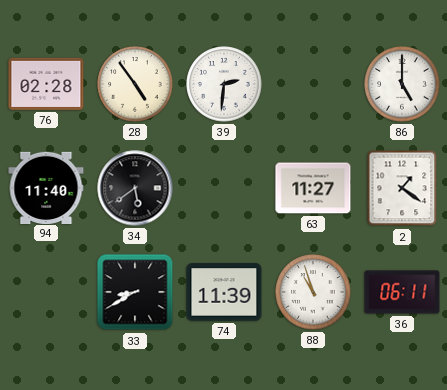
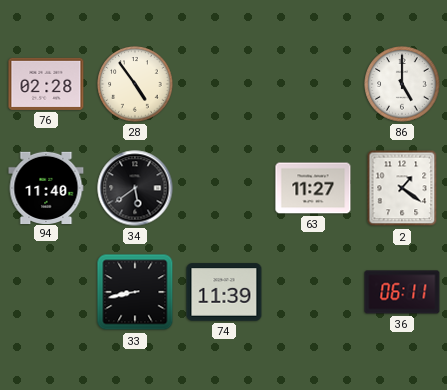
39: 2:31 -> none
33: 8:40 -> 8:43
88: 10:57 -> none
